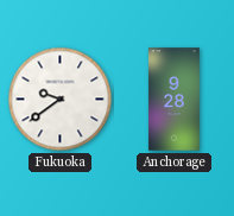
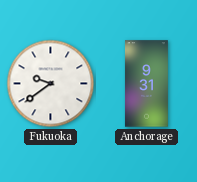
Anchorage: 9:28 -> 9:31
